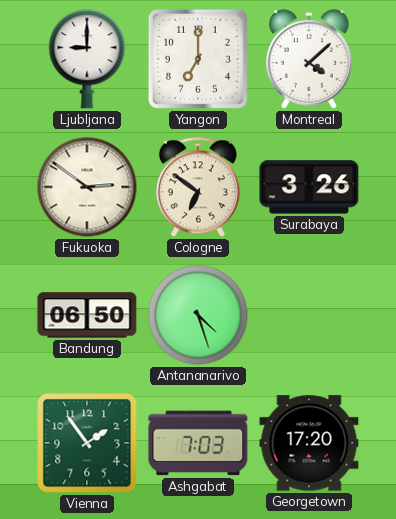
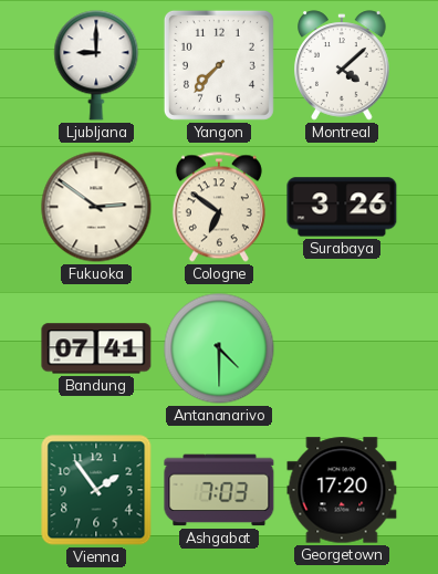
Yangon: 7:00 -> 7:37
Bandung: 06:50 -> 07:41
Antananarivo: 4:27 -> 4:30
